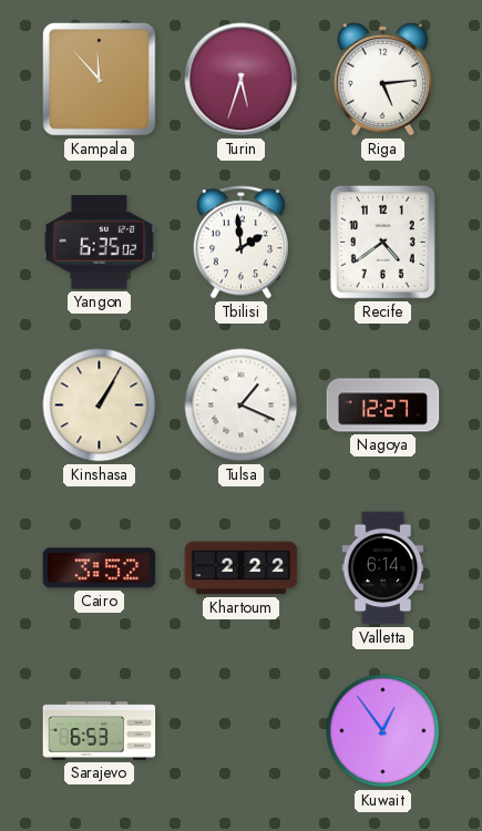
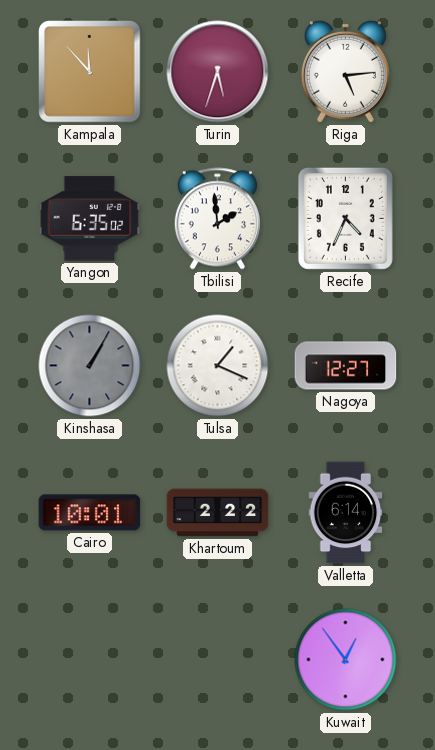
Recife: 4:39 -> 4:34
Kinshasa dial: cream -> grey
Cairo: 3:52 -> 10:01
Sarajevo: 6:53 -> none
